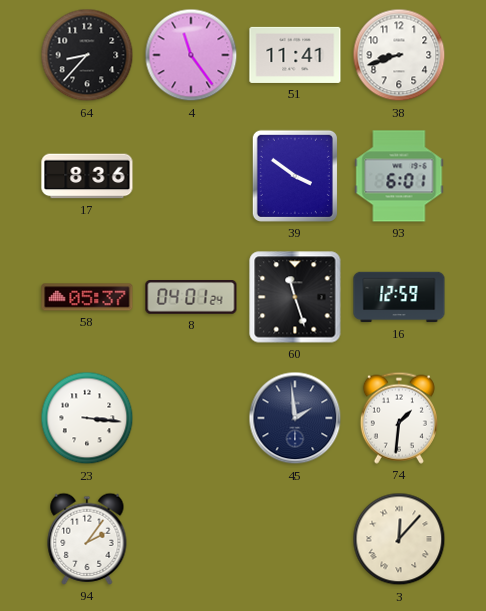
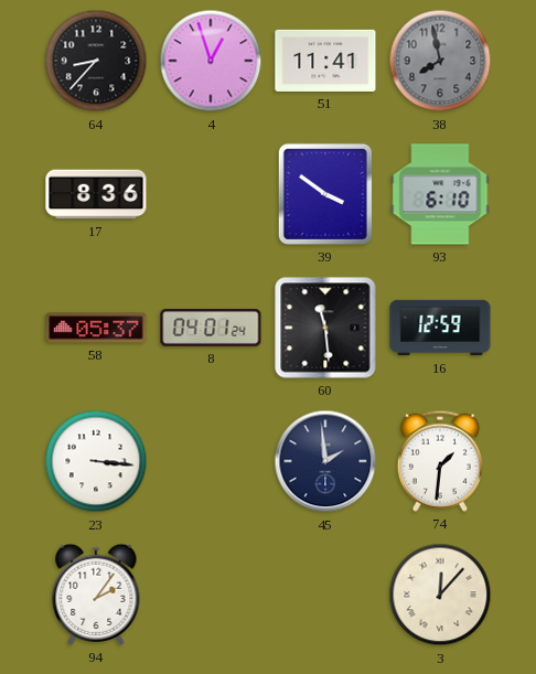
4: 11:24 -> 12:57
38: 8:42 -> 7:58
38 dial: white -> grey
93: 6:01 -> 6:10
60: 11:27 -> 11:29
